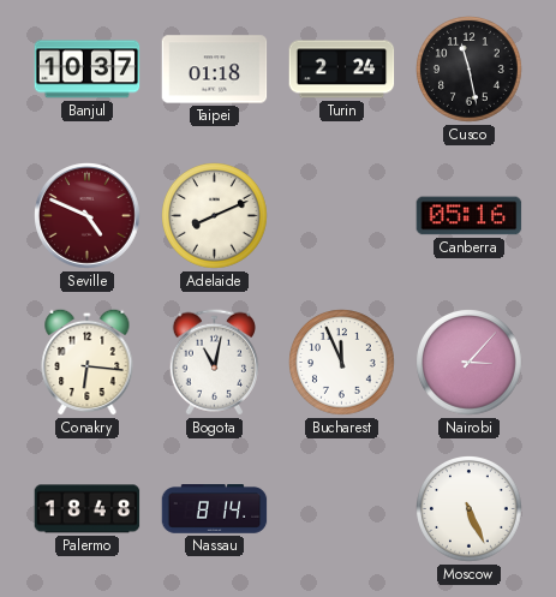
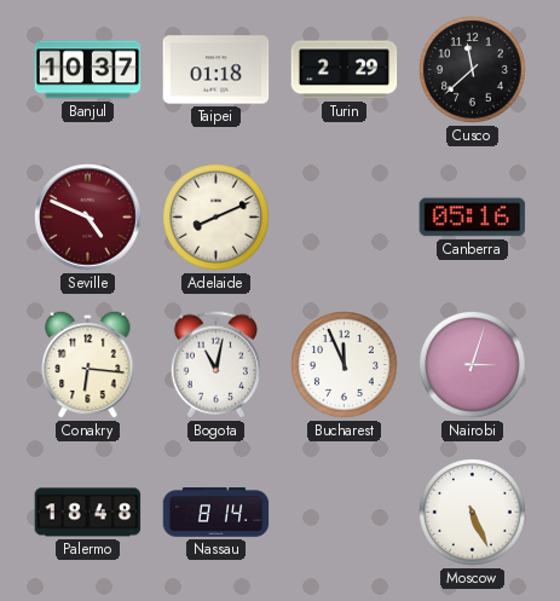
Turin: 2:24 -> 2:29
Cusco: 11:28 -> 11:38
Nairobi: 3:07 -> 3:03
